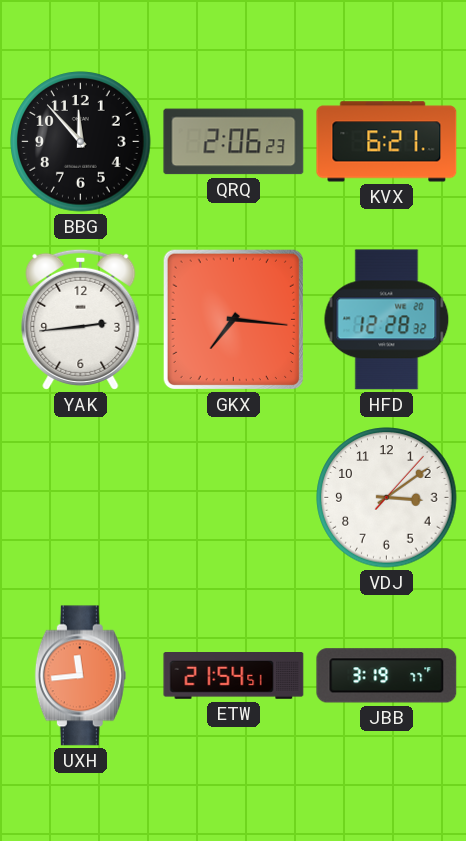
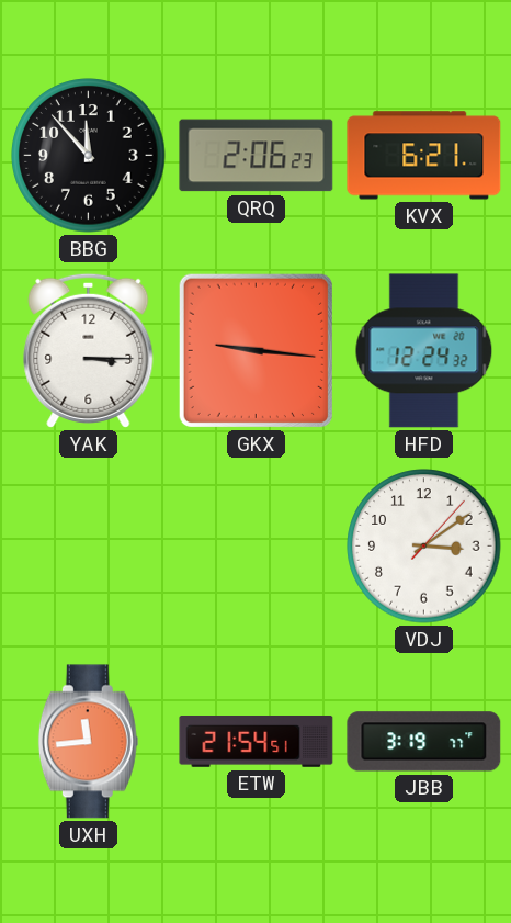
YAK: 2:44 -> 3:15
GKX: 7:16 -> 9:16
HFD: 12:28 -> 12:24
